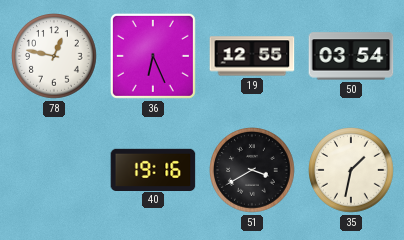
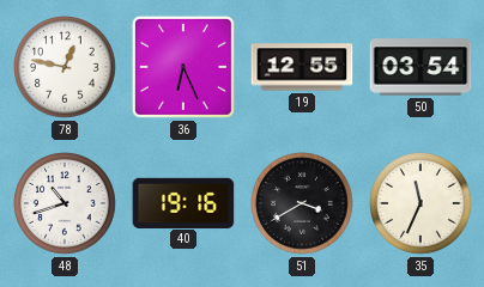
48: none -> 10:42
35: 1:32 -> 11:34
